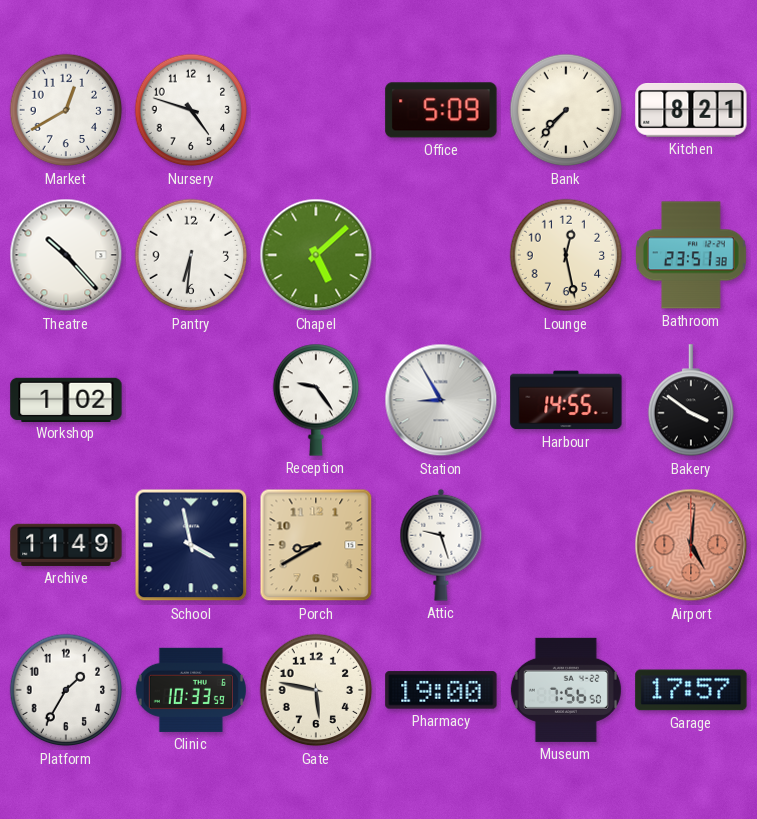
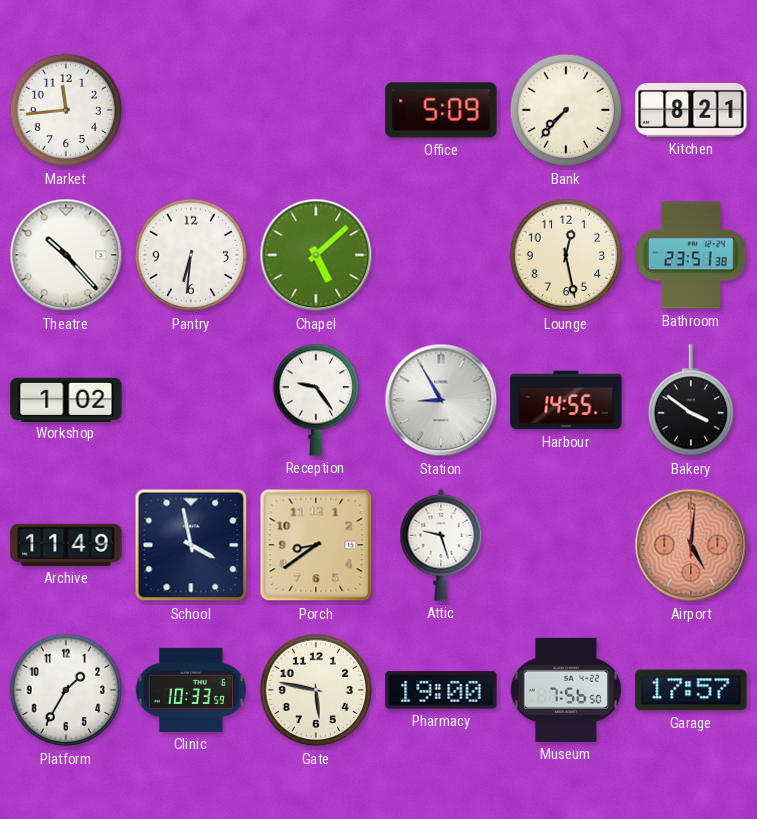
Market: 12:40 -> 11:44
Nursery: 4:48 -> none
Porch: 8:40 -> 8:39
